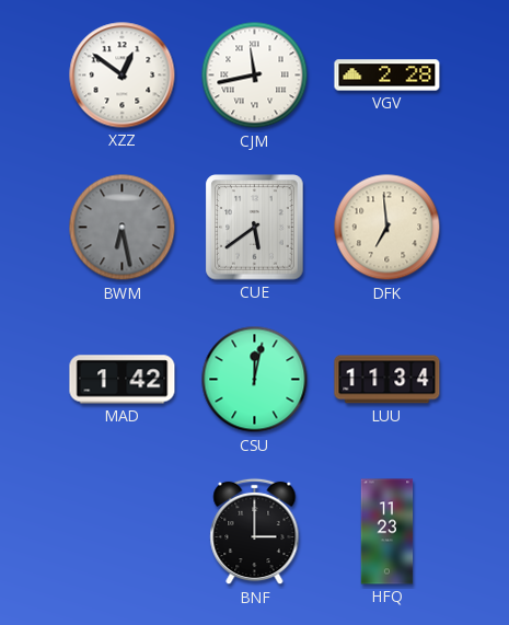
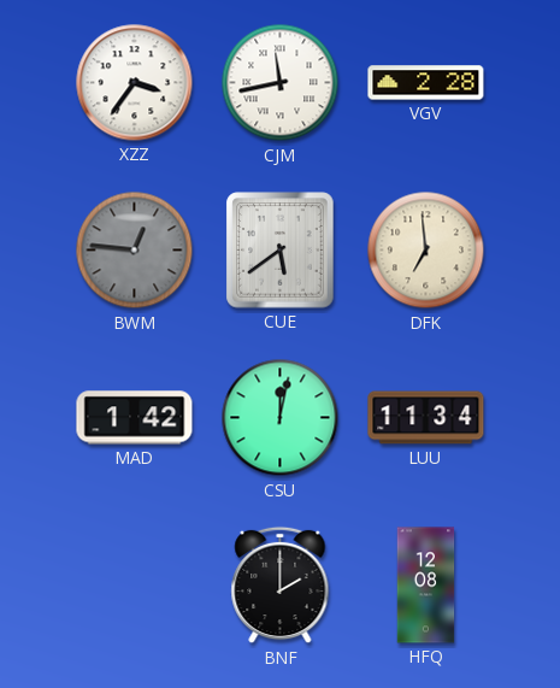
XZZ: 12:51 -> 3:36
BWM: 6:28 -> 12:46
BNF: 3:00 -> 2:00
HFQ: 11:23 -> 12:08
